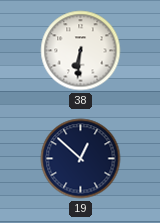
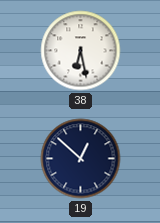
38: 6:31 -> 6:28
